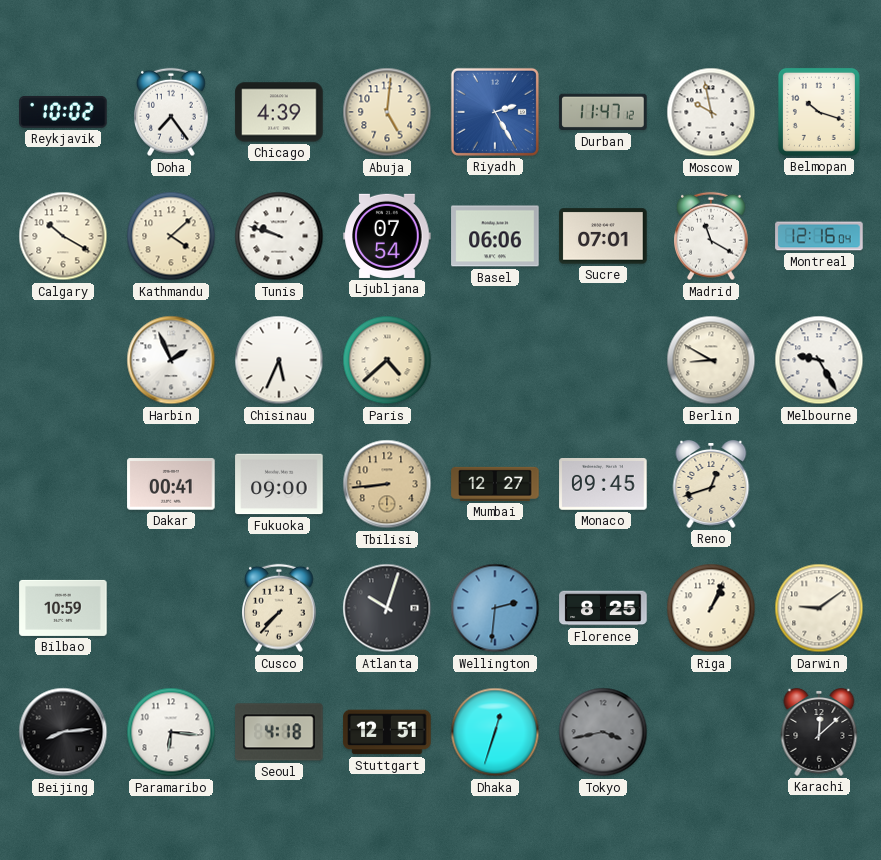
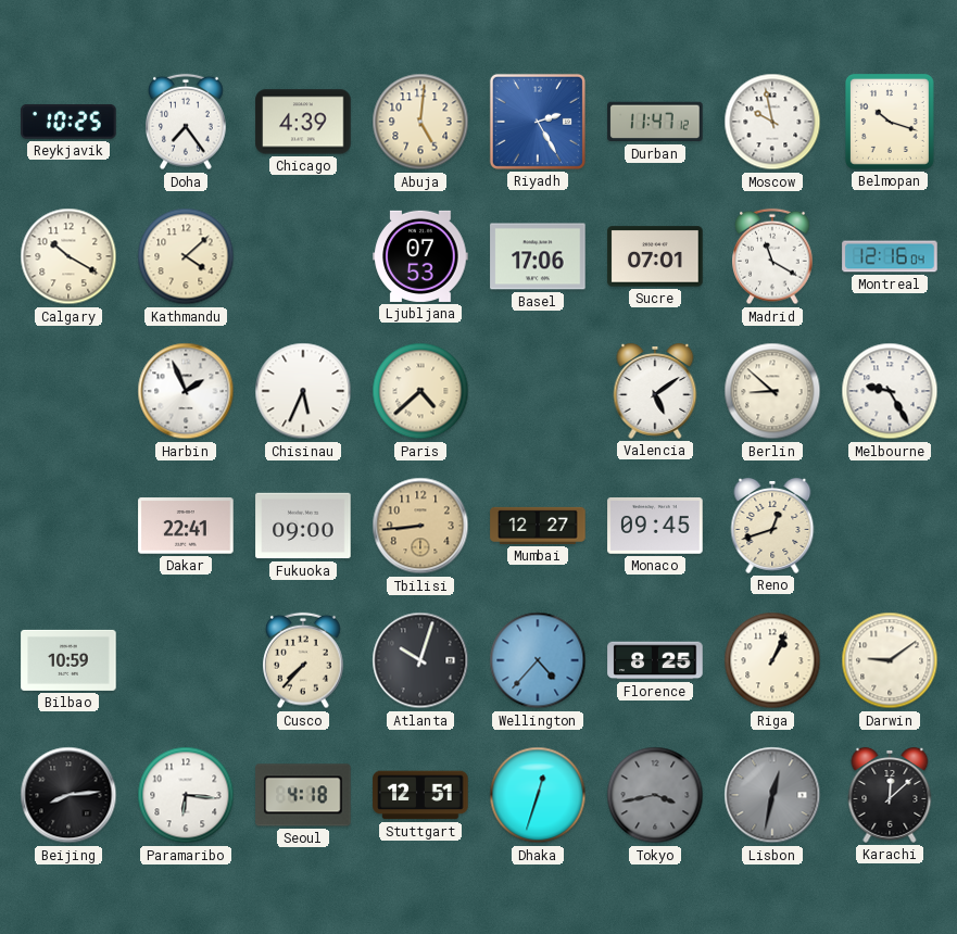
Reykjavik: 10:02 -> 10:25
Tunis: 9:48 -> none
Ljubljana: 07:54 -> 07:53
Basel: 06:06 -> 17:06
Valencia: none -> 5:09
Berlin: 8:50 -> 8:52
Dakar: 00:41 -> 22:41
Wellington: 2:31 -> 4:37
Lisbon: none -> 12:32
